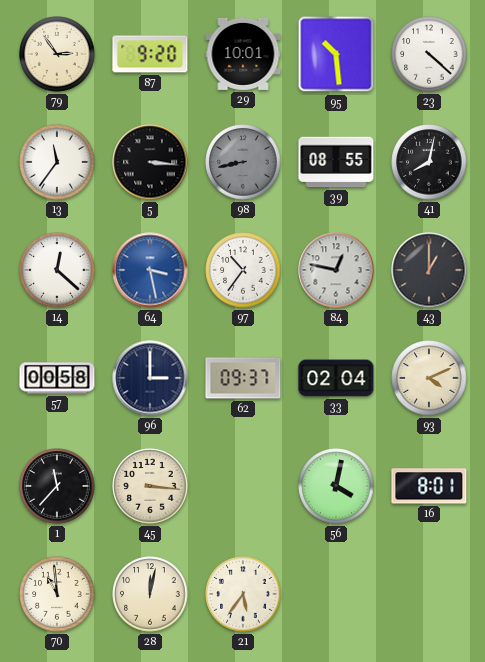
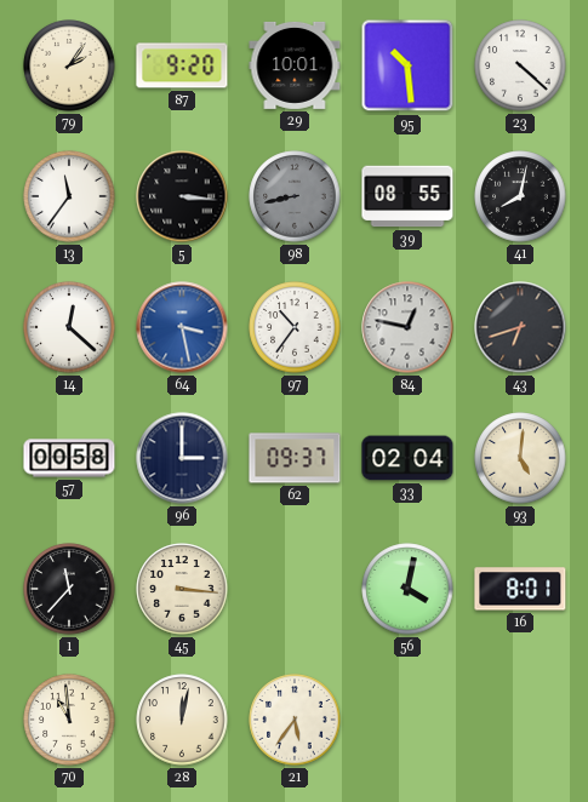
79: 2:54 -> 2:06
43: 1:00 -> 6:42
93: 4:11 -> 5:01
